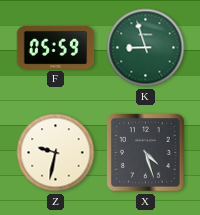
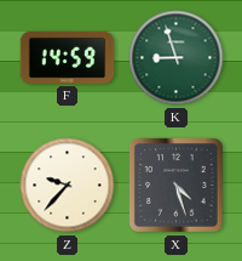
F: 05:59 -> 14:59
Z: 9:32 -> 9:37
